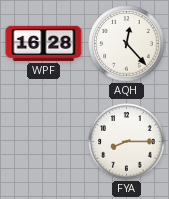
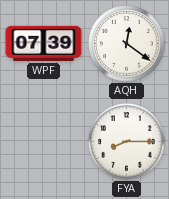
WPF: 16:28 -> 07:39
AQH: 12:23 -> 12:21
